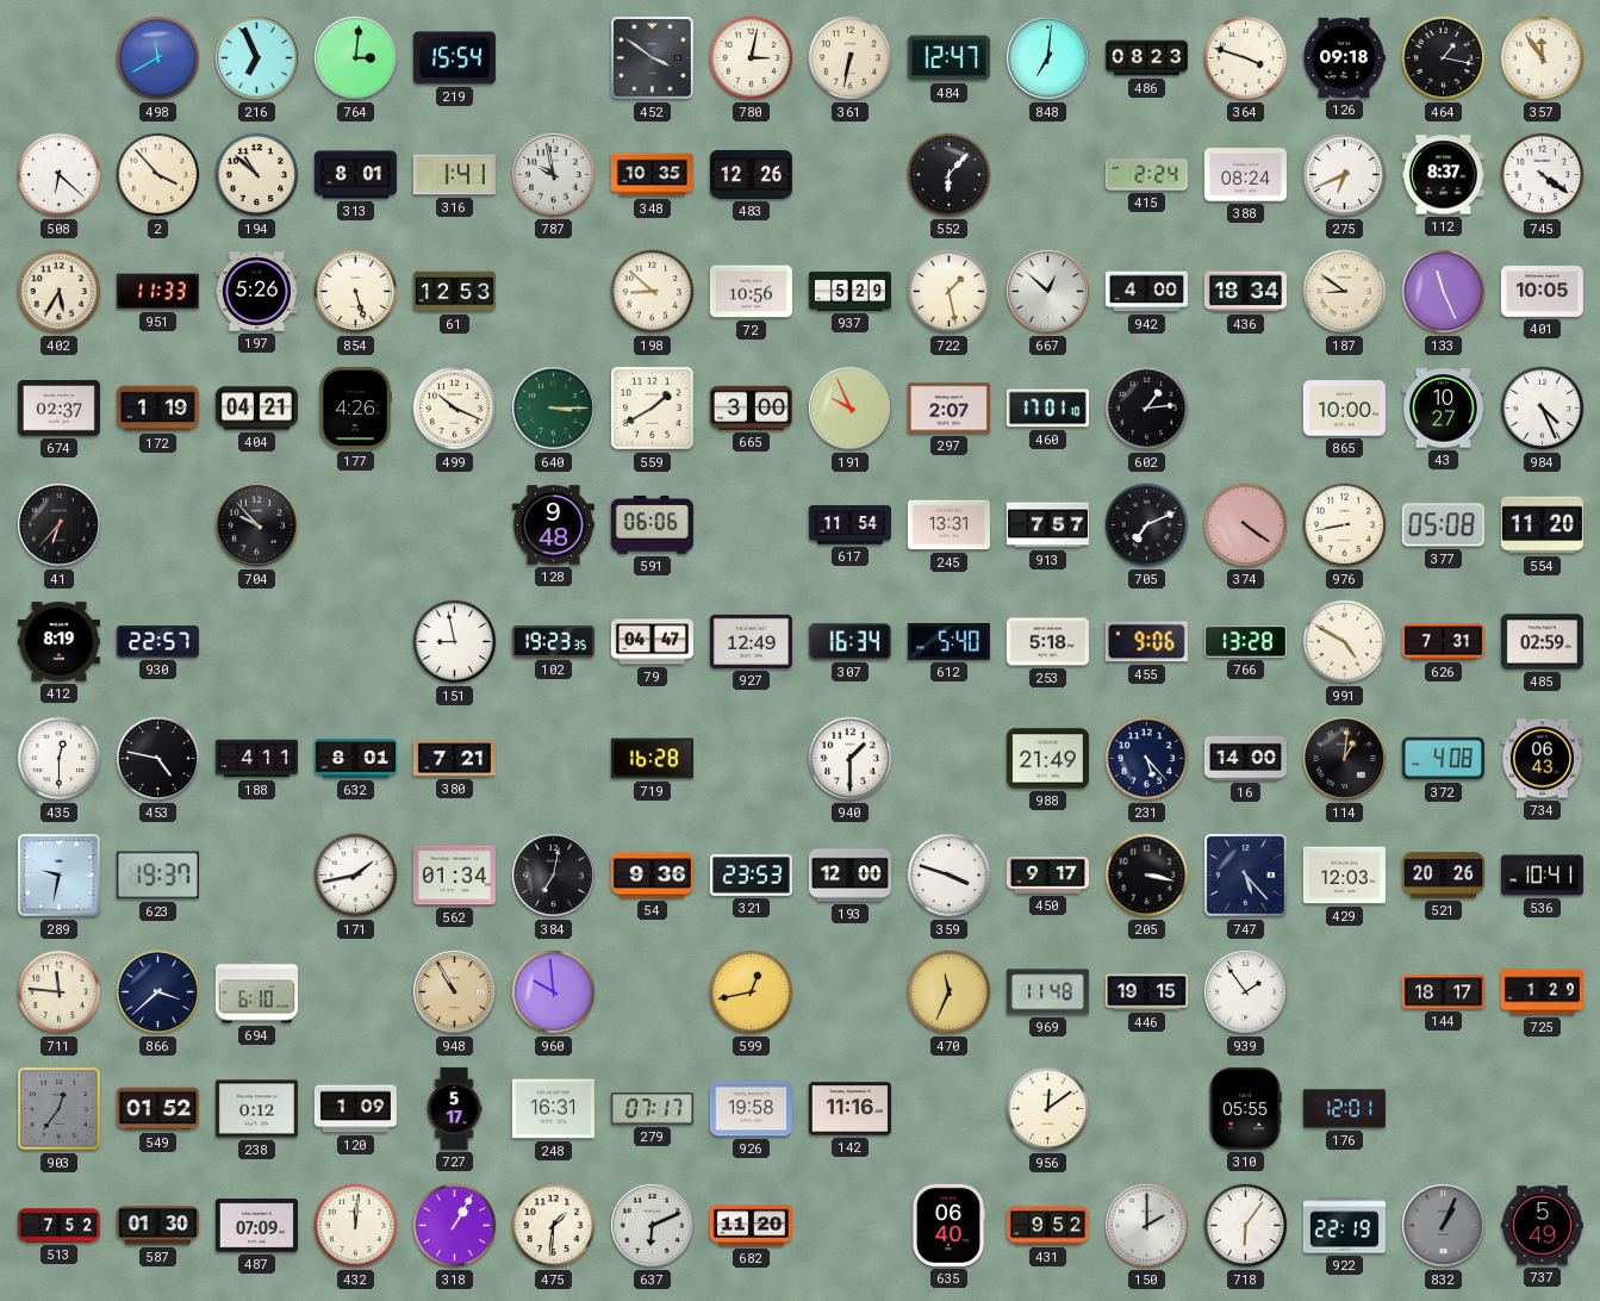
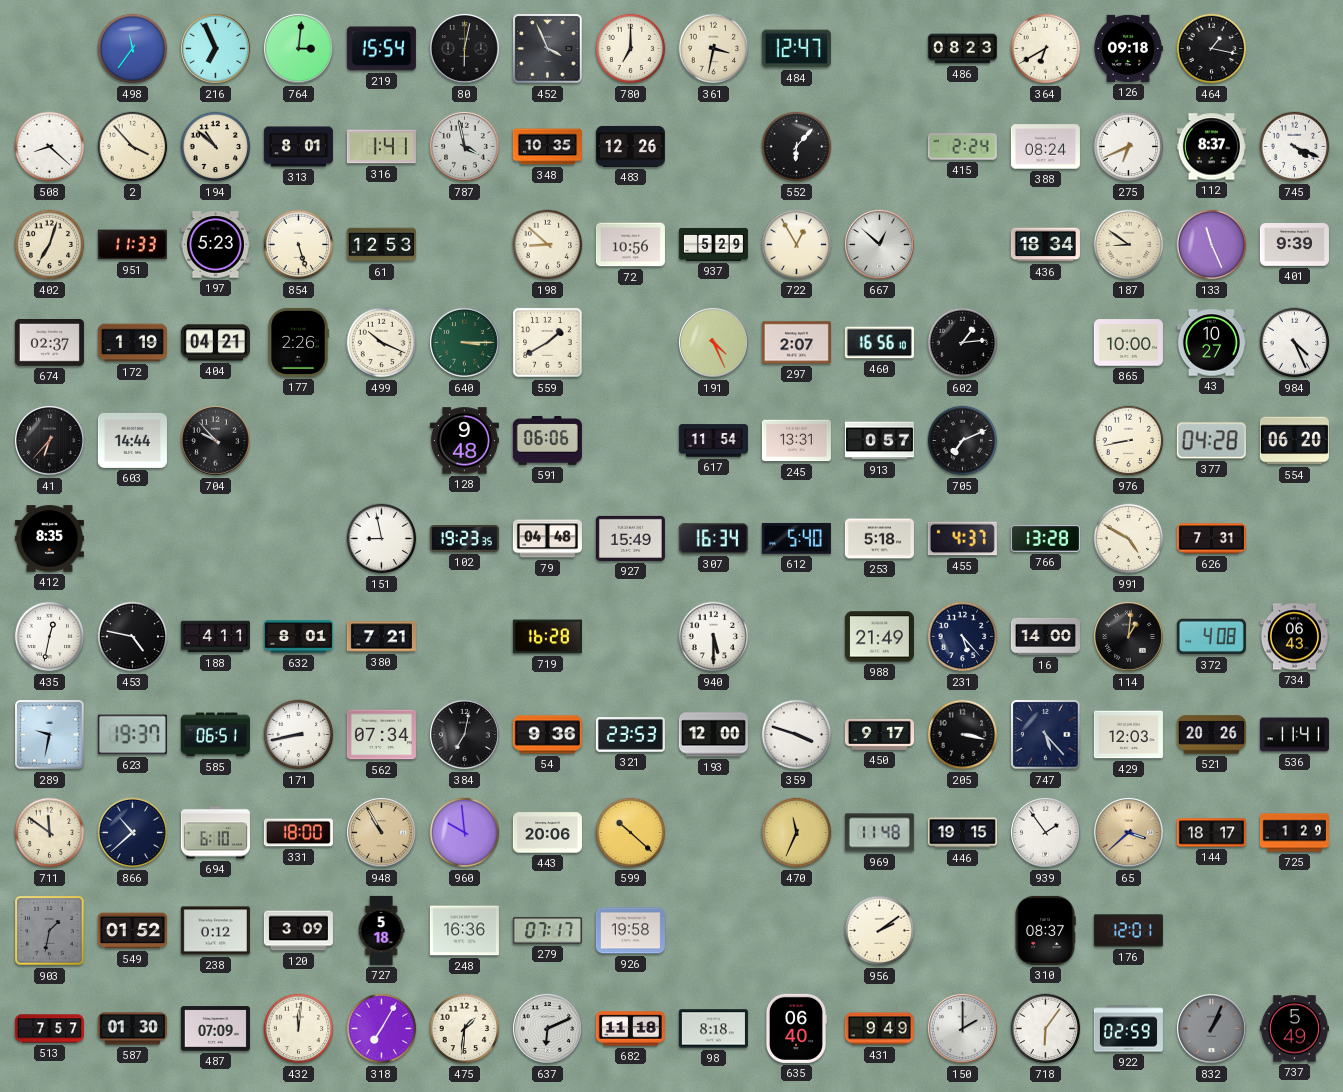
498: 11:40 -> 11:36
80: none -> 6:02
452: 3:51 -> 3:56
780: 3:02 -> 7:00
361: 6:32 -> 3:32
848: 7:01 -> none
364: 3:48 -> 6:40
357: 11:54 -> none
508: 6:22 -> 8:22
787: 9:58 -> 3:58
745: 4:21 -> 4:19
402: 5:35 -> 7:03
197: 5:26 -> 5:23
722: 1:28 -> 12:55
942: 4:00 -> none
401: 10:05 -> 9:39
177: 4:26 -> 2:26
665: 3:00 -> none
191: 9:56 -> 4:26
460: 17:01 -> 16:56
603: none -> 14:44
913: 7:57 -> 0:57
374: 4:21 -> none
377: 05:08 -> 04:28
554: 11:20 -> 06:20
412: 8:19 -> 8:35
930: 22:57 -> none
79: 04:47 -> 04:48
927: 12:49 -> 15:49
455: 9:06 -> 4:37
485: 02:59 -> none
435: 12:30 -> 12:32
940: 1:30 -> 5:30
585: none -> 06:51
171: 1:43 -> 8:43
562: 01:34 -> 07:34
536: 10:41 -> 11:41
711: 11:46 -> 11:51
866: 3:38 -> 10:38
331: none -> 18:00
443: none -> 20:06
599: 12:43 -> 10:22
65: none -> 3:38
903: 12:36 -> 1:32
120: 1:09 -> 3:09
727: 5:17 -> 5:18
248: 16:31 -> 16:36
142: 11:16 -> none
956: 12:09 -> 2:09
310: 05:55 -> 08:37
513: 7:52 -> 7:57
318: 1:05 -> 7:05
682: 11:20 -> 11:18
98: none -> 8:18
431: 9:52 -> 9:49
922: 22:19 -> 02:59
